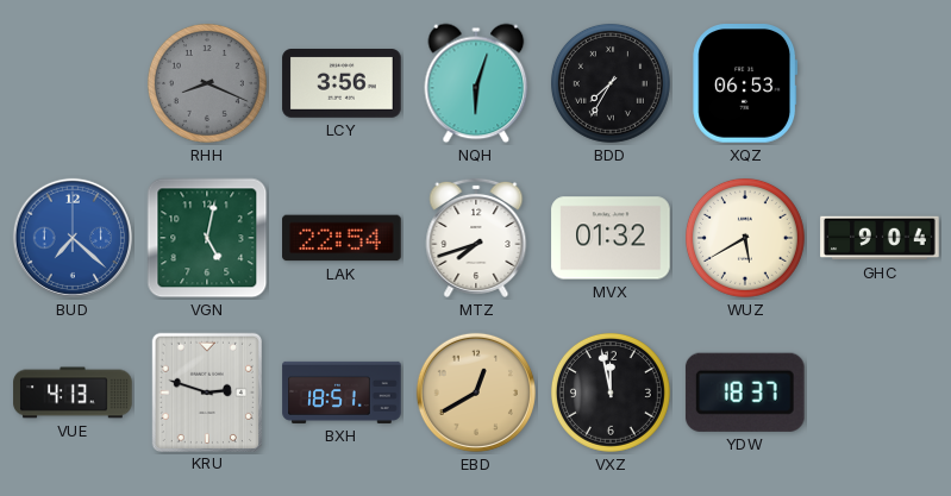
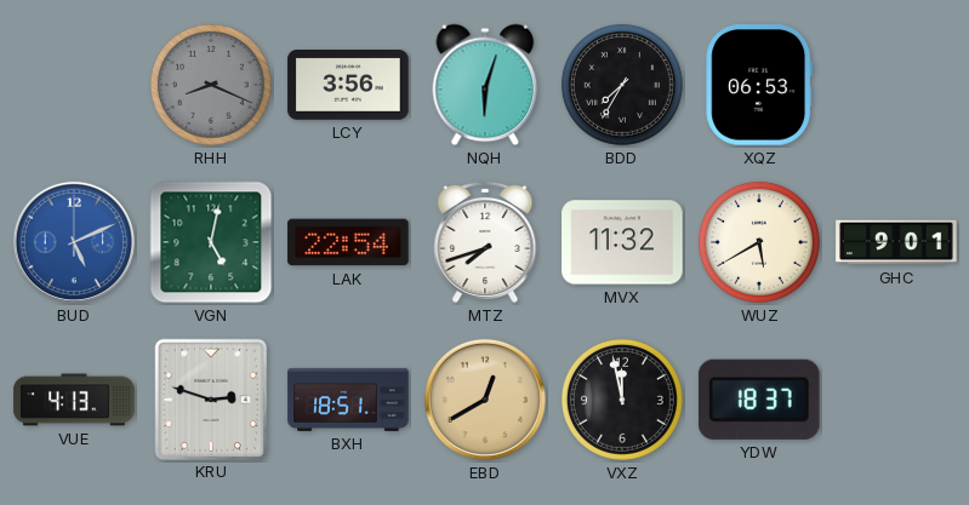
BUD: 7:22 -> 5:11
MVX: 01:32 -> 11:32
GHC: 9:04 -> 9:01
